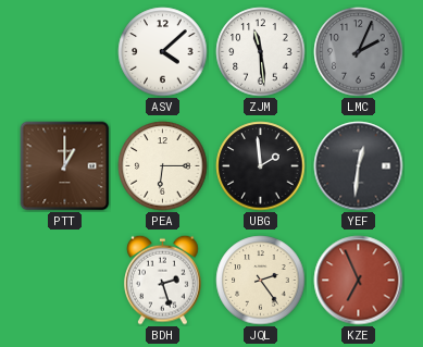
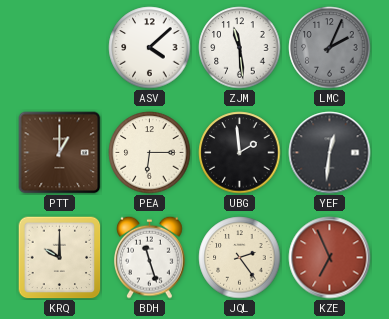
KRQ: none -> 10:00
BDH: 2:27 -> 11:27
